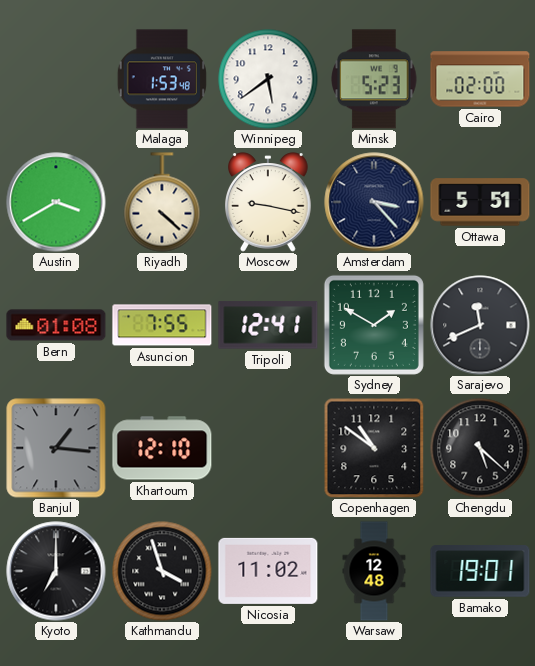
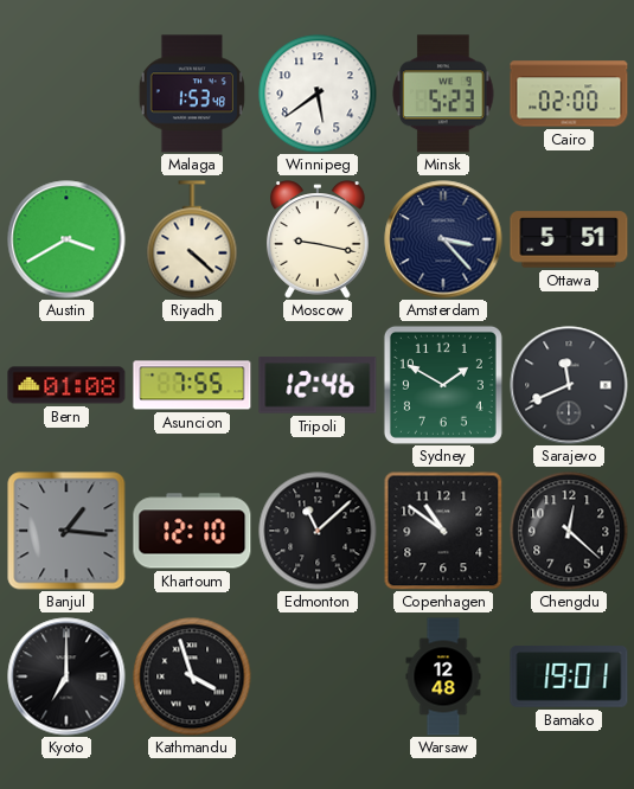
Tripoli: 12:41 -> 12:46
Edmonton: none -> 11:08
Chengdu: 5:22 -> 12:22
Nicosia: 11:02 -> none
